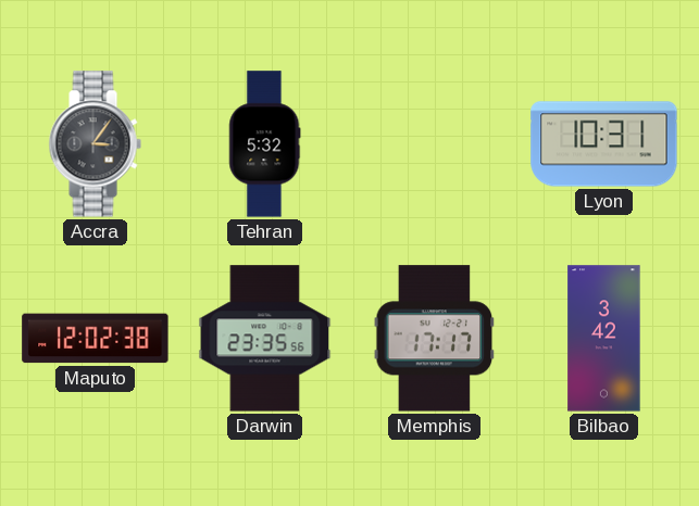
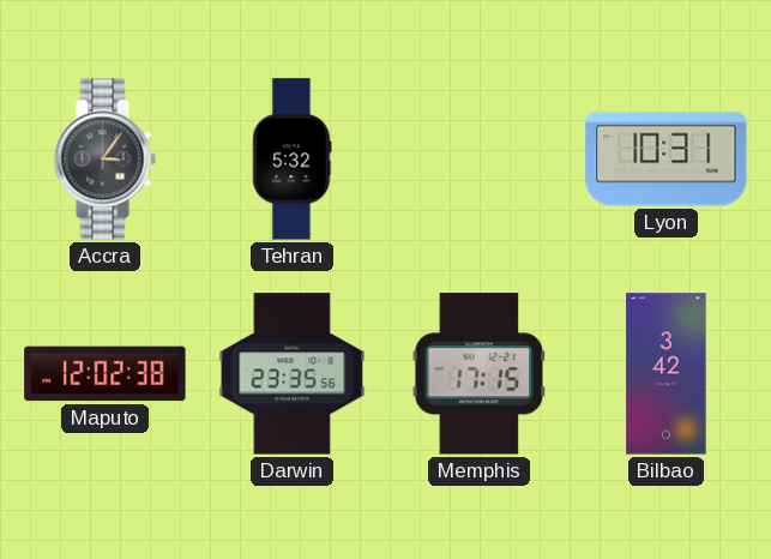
Memphis: 17:17 -> 17:15
